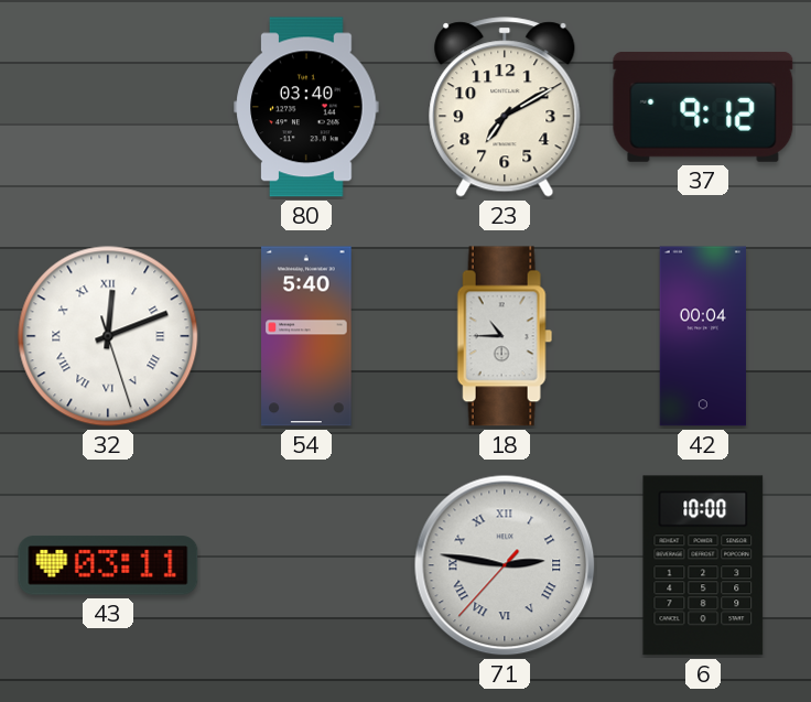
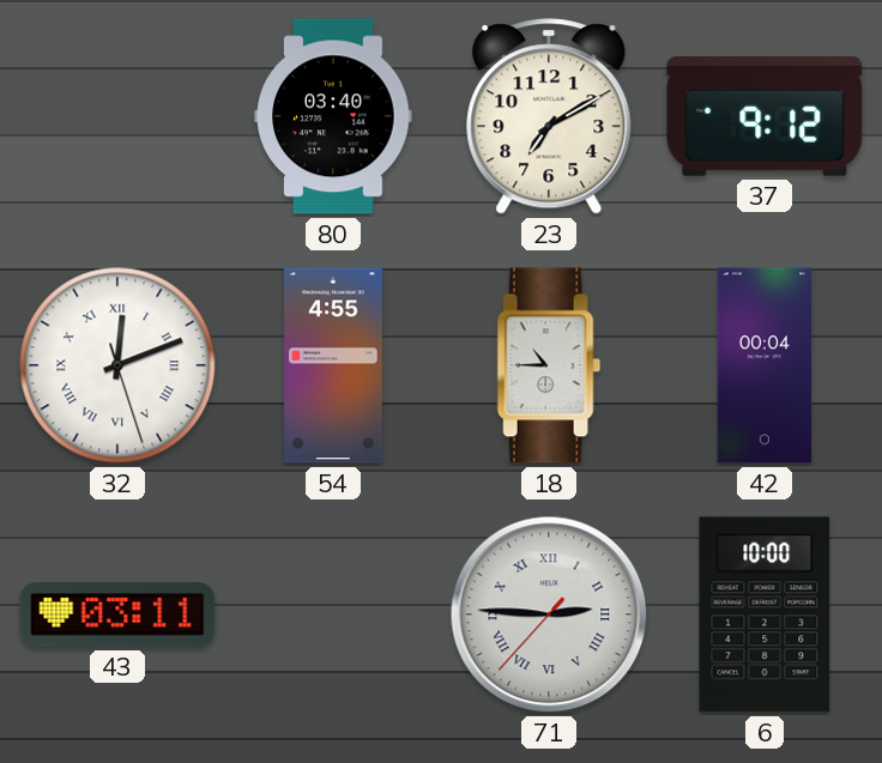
54: 5:40 -> 4:55
71: 2:46 -> 2:45
